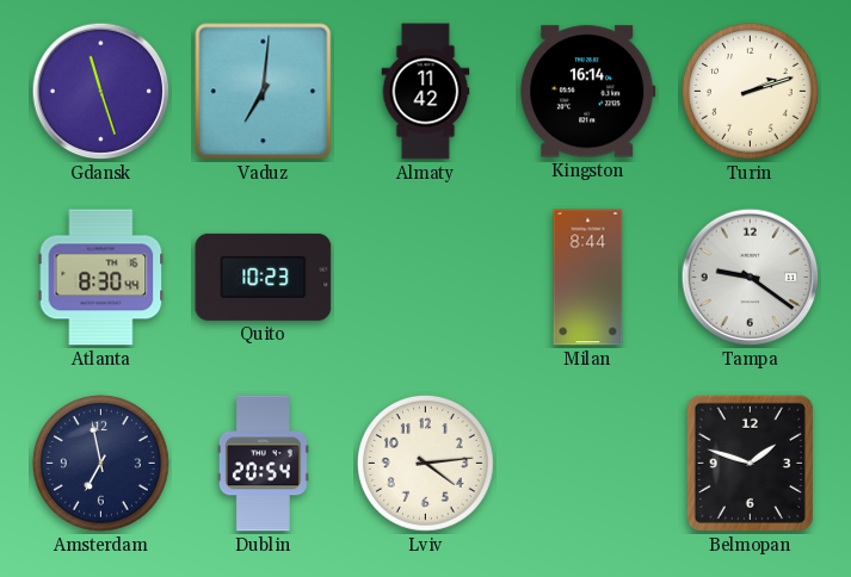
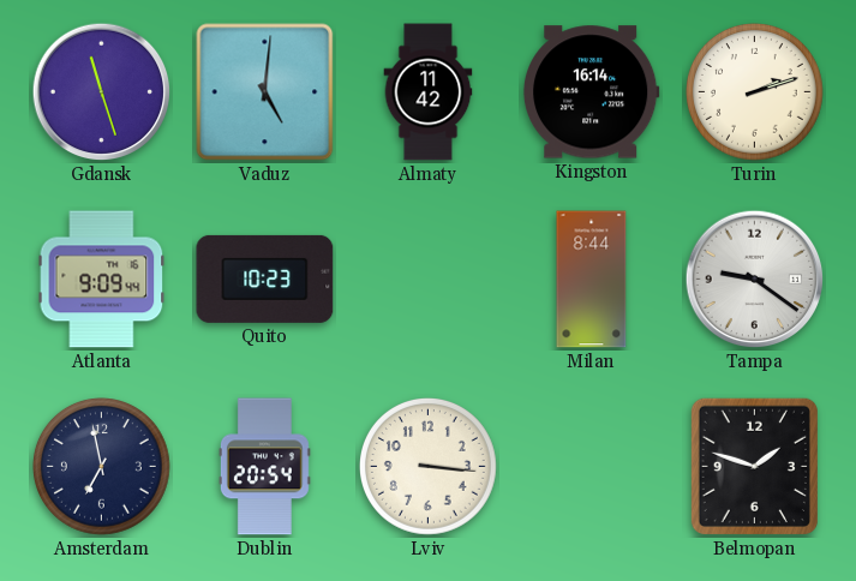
Vaduz: 7:01 -> 5:01
Atlanta: 8:30 -> 9:09
Lviv: 4:14 -> 3:16
